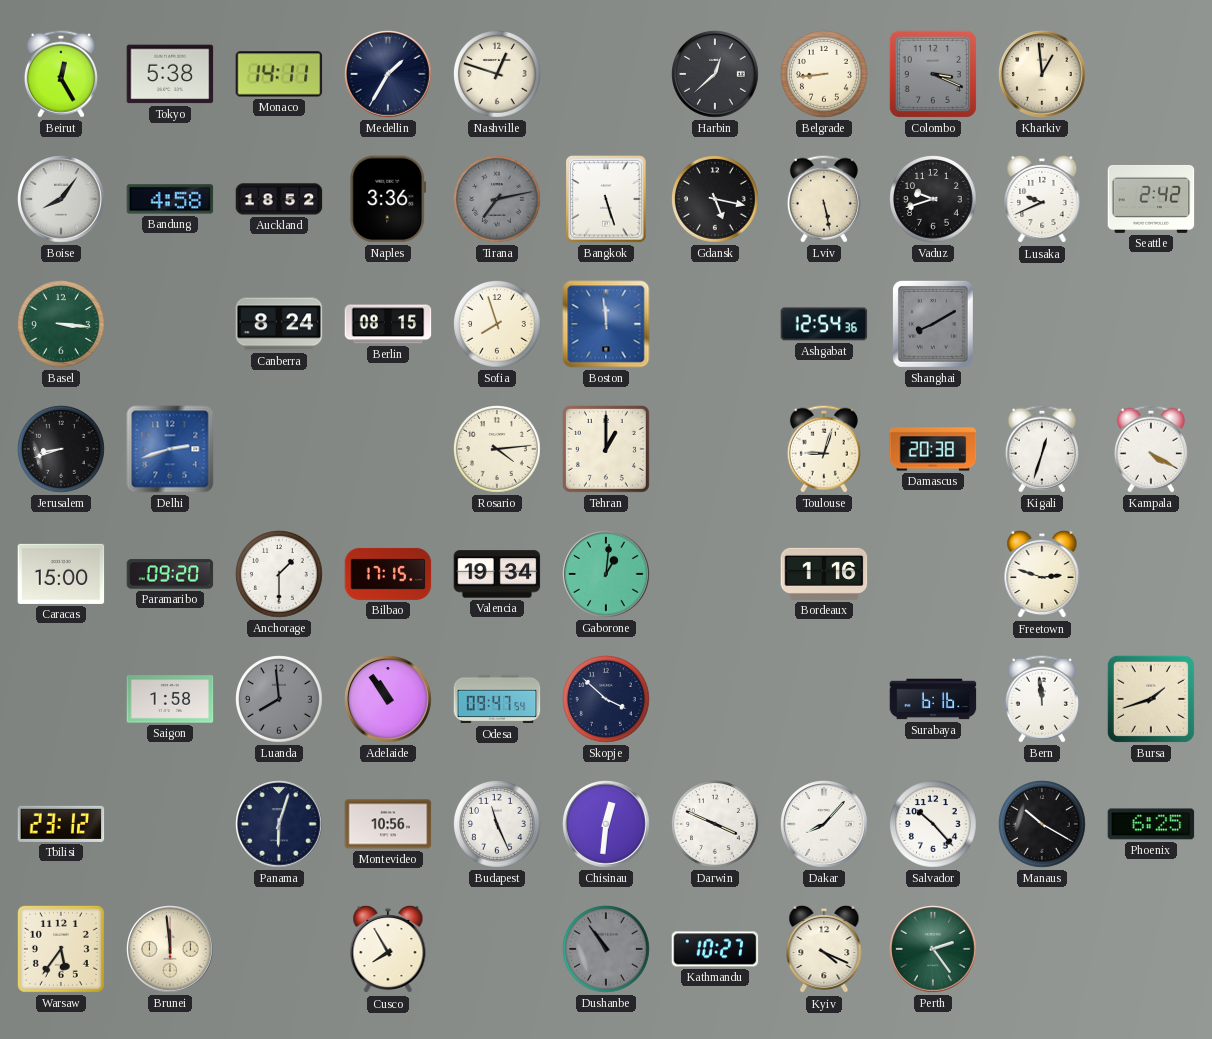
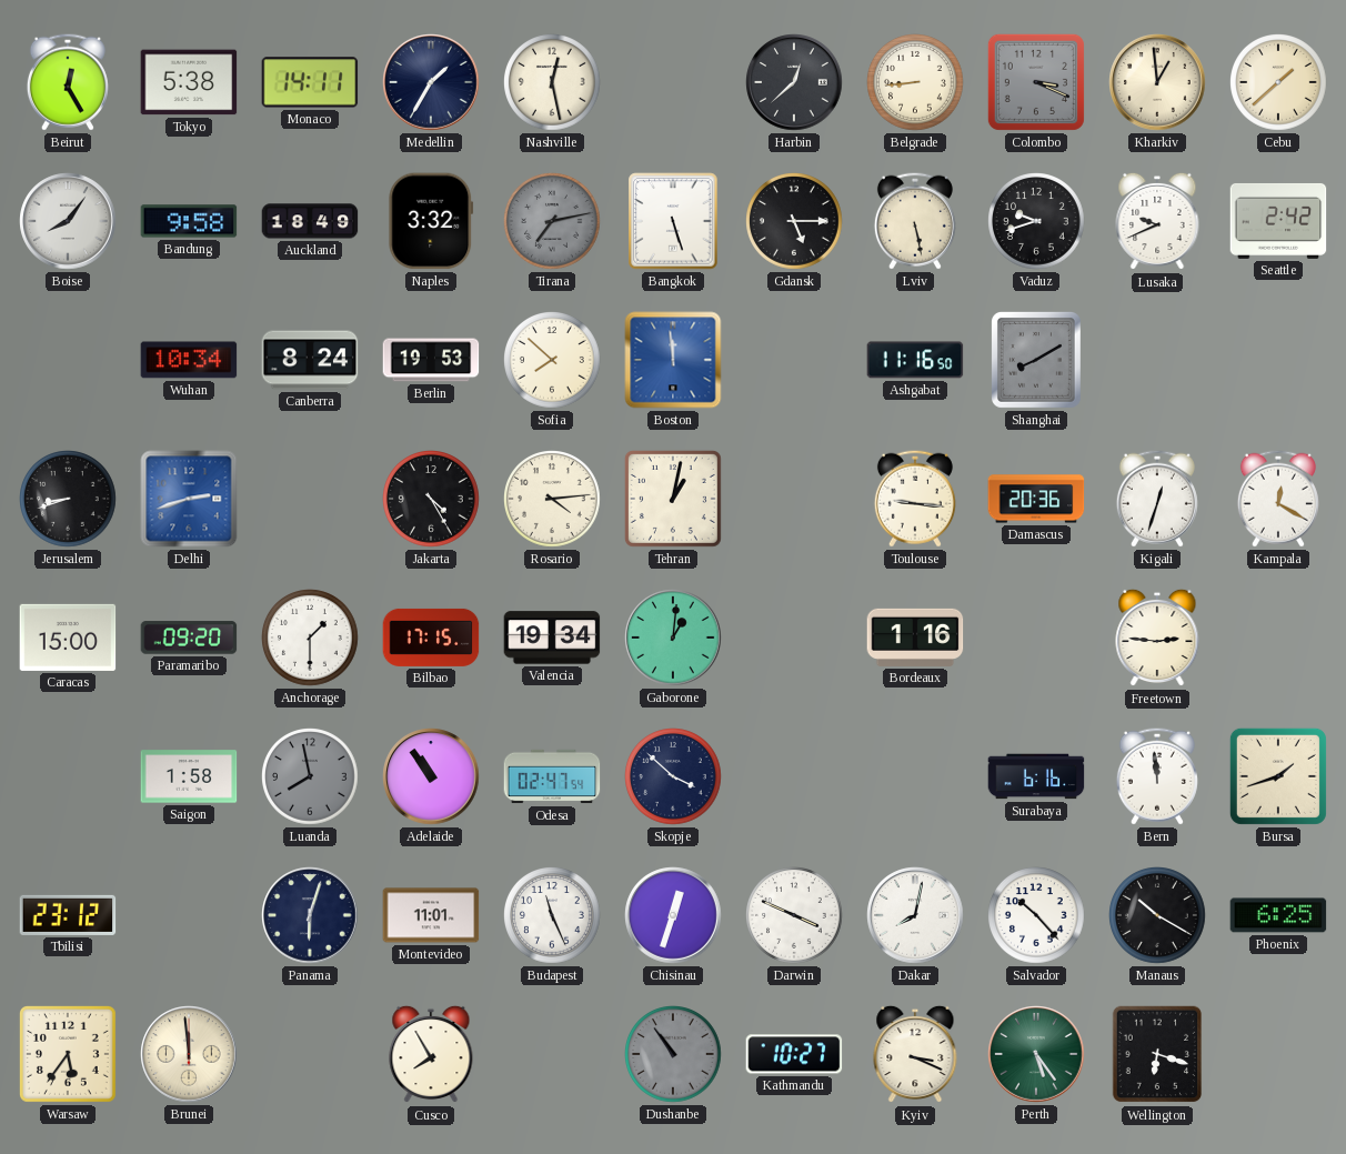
Nashville: 12:48 -> 12:28
Cebu: none -> 1:38
Bandung: 4:58 -> 9:58
Auckland: 18:52 -> 18:49
Naples: 3:36 -> 3:32
Gdansk: 5:17 -> 5:15
Basel: 3:16 -> none
Wuhan: none -> 10:34
Berlin: 08:15 -> 19:53
Sofia: 7:57 -> 7:52
Ashgabat: 12:54 -> 11:16
Jakarta: none -> 4:25
Tehran: 1:00 -> 1:02
Toulouse: 9:03 -> 9:16
Damascus: 20:38 -> 20:36
Kampala: 4:20 -> 12:20
Freetown: 2:48 -> 2:46
Luanda: 7:59 -> 7:58
Odesa: 09:47 -> 02:47
Montevideo: 10:56 -> 11:01
Chisinau: 12:31 -> 12:33
Dakar: 8:07 -> 8:02
Kyiv: 4:19 -> 3:19
Perth: 2:24 -> 5:24
Wellington: none -> 6:18
